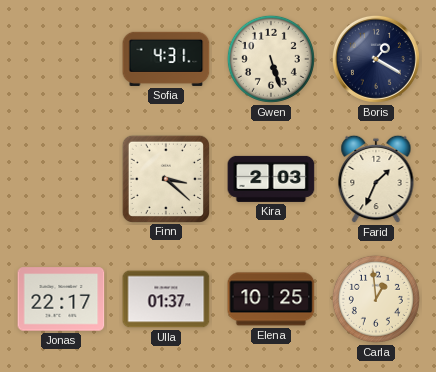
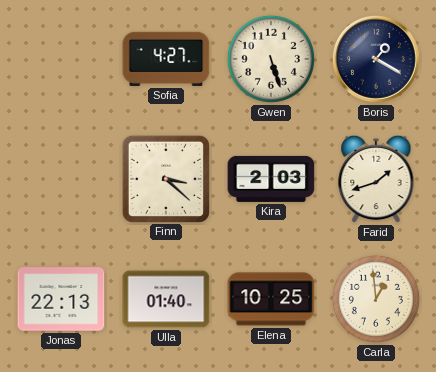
Sofia: 4:31 -> 4:27
Farid: 1:34 -> 1:42
Jonas: 22:17 -> 22:13
Ulla: 01:37 -> 01:40
